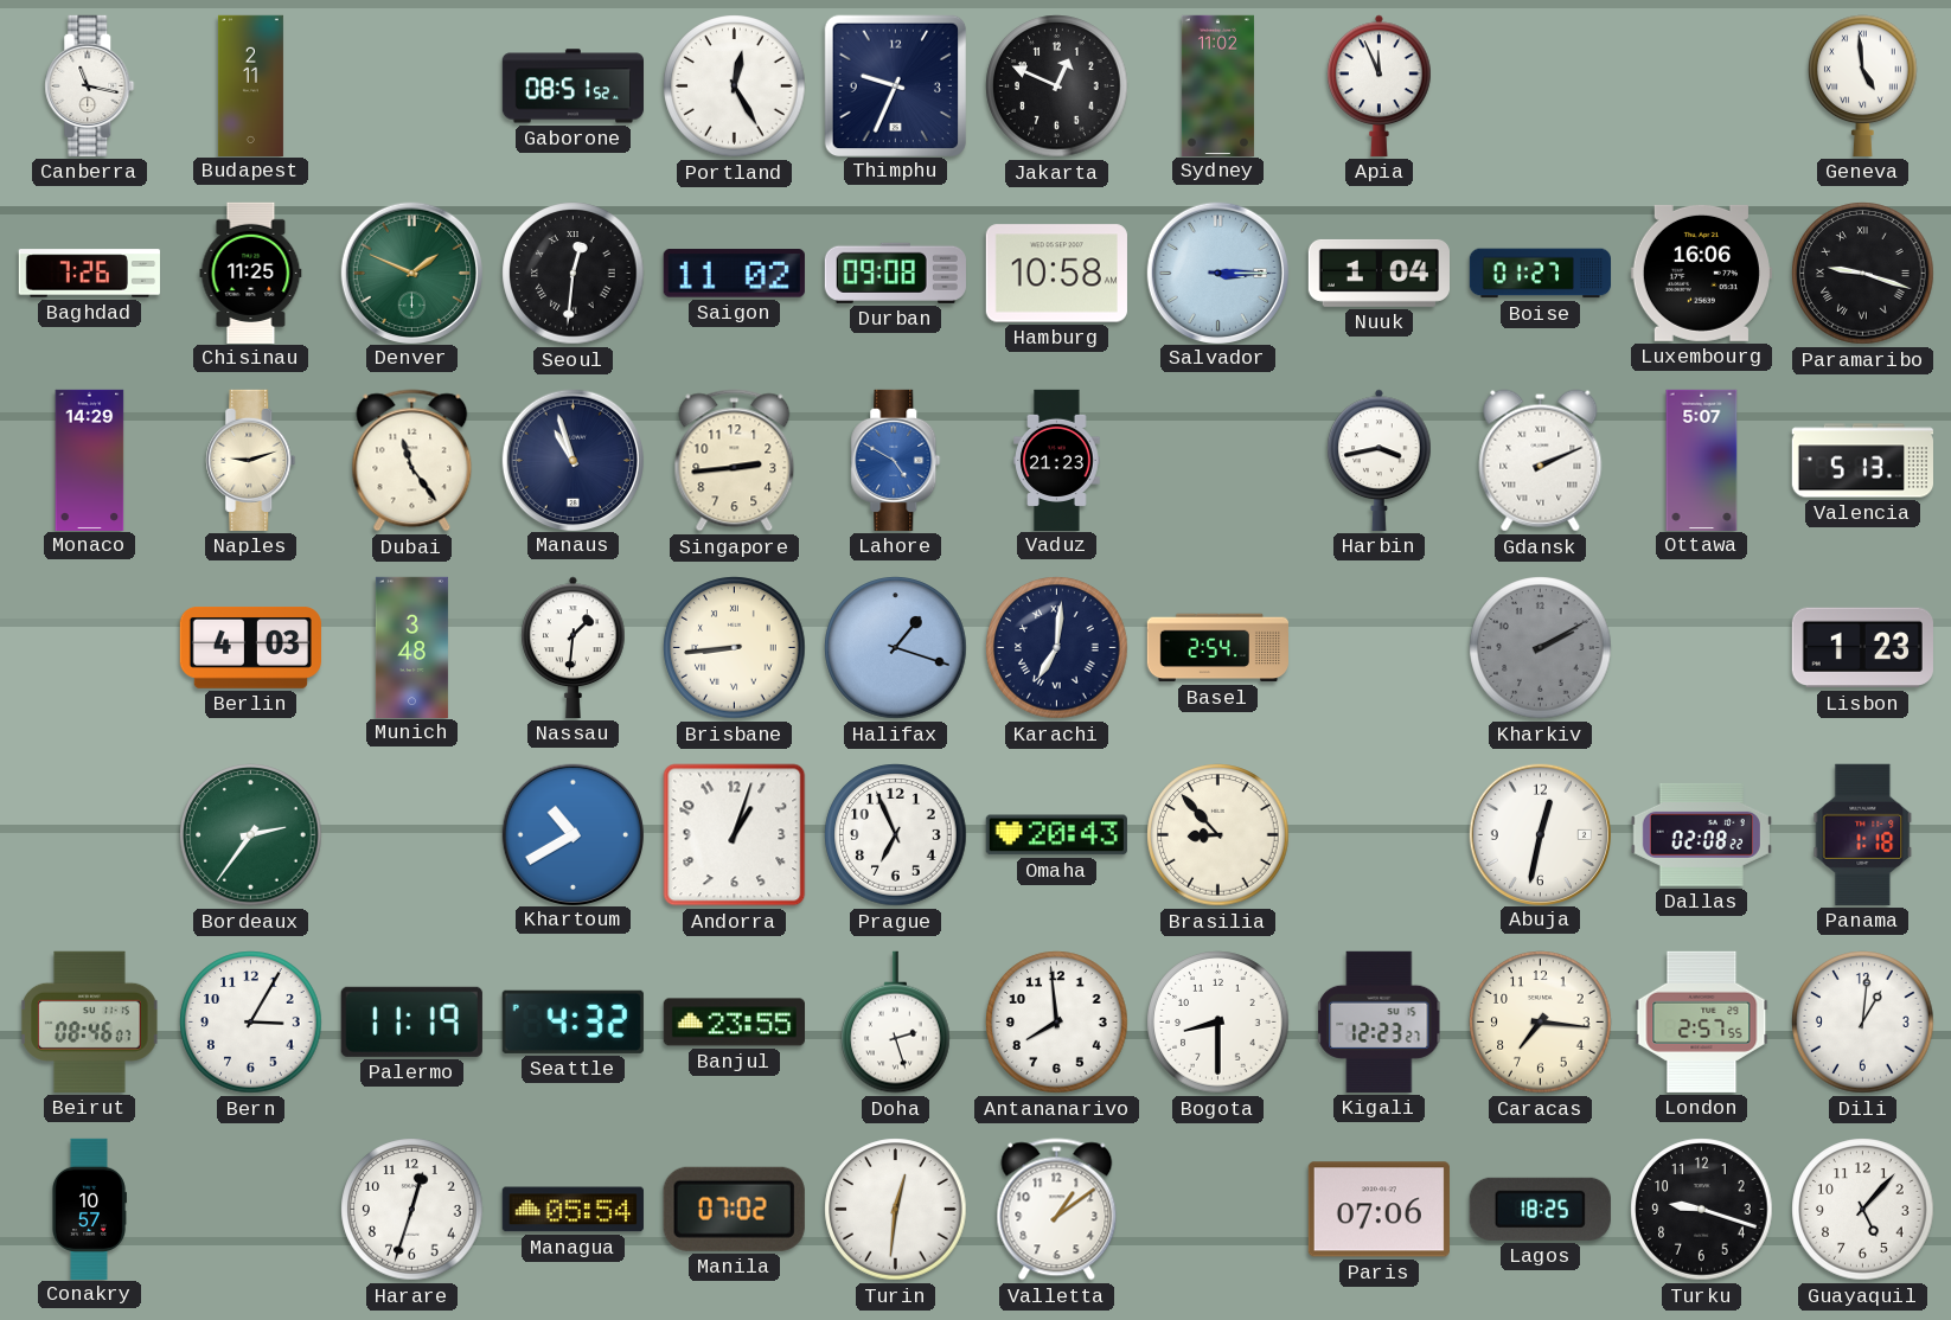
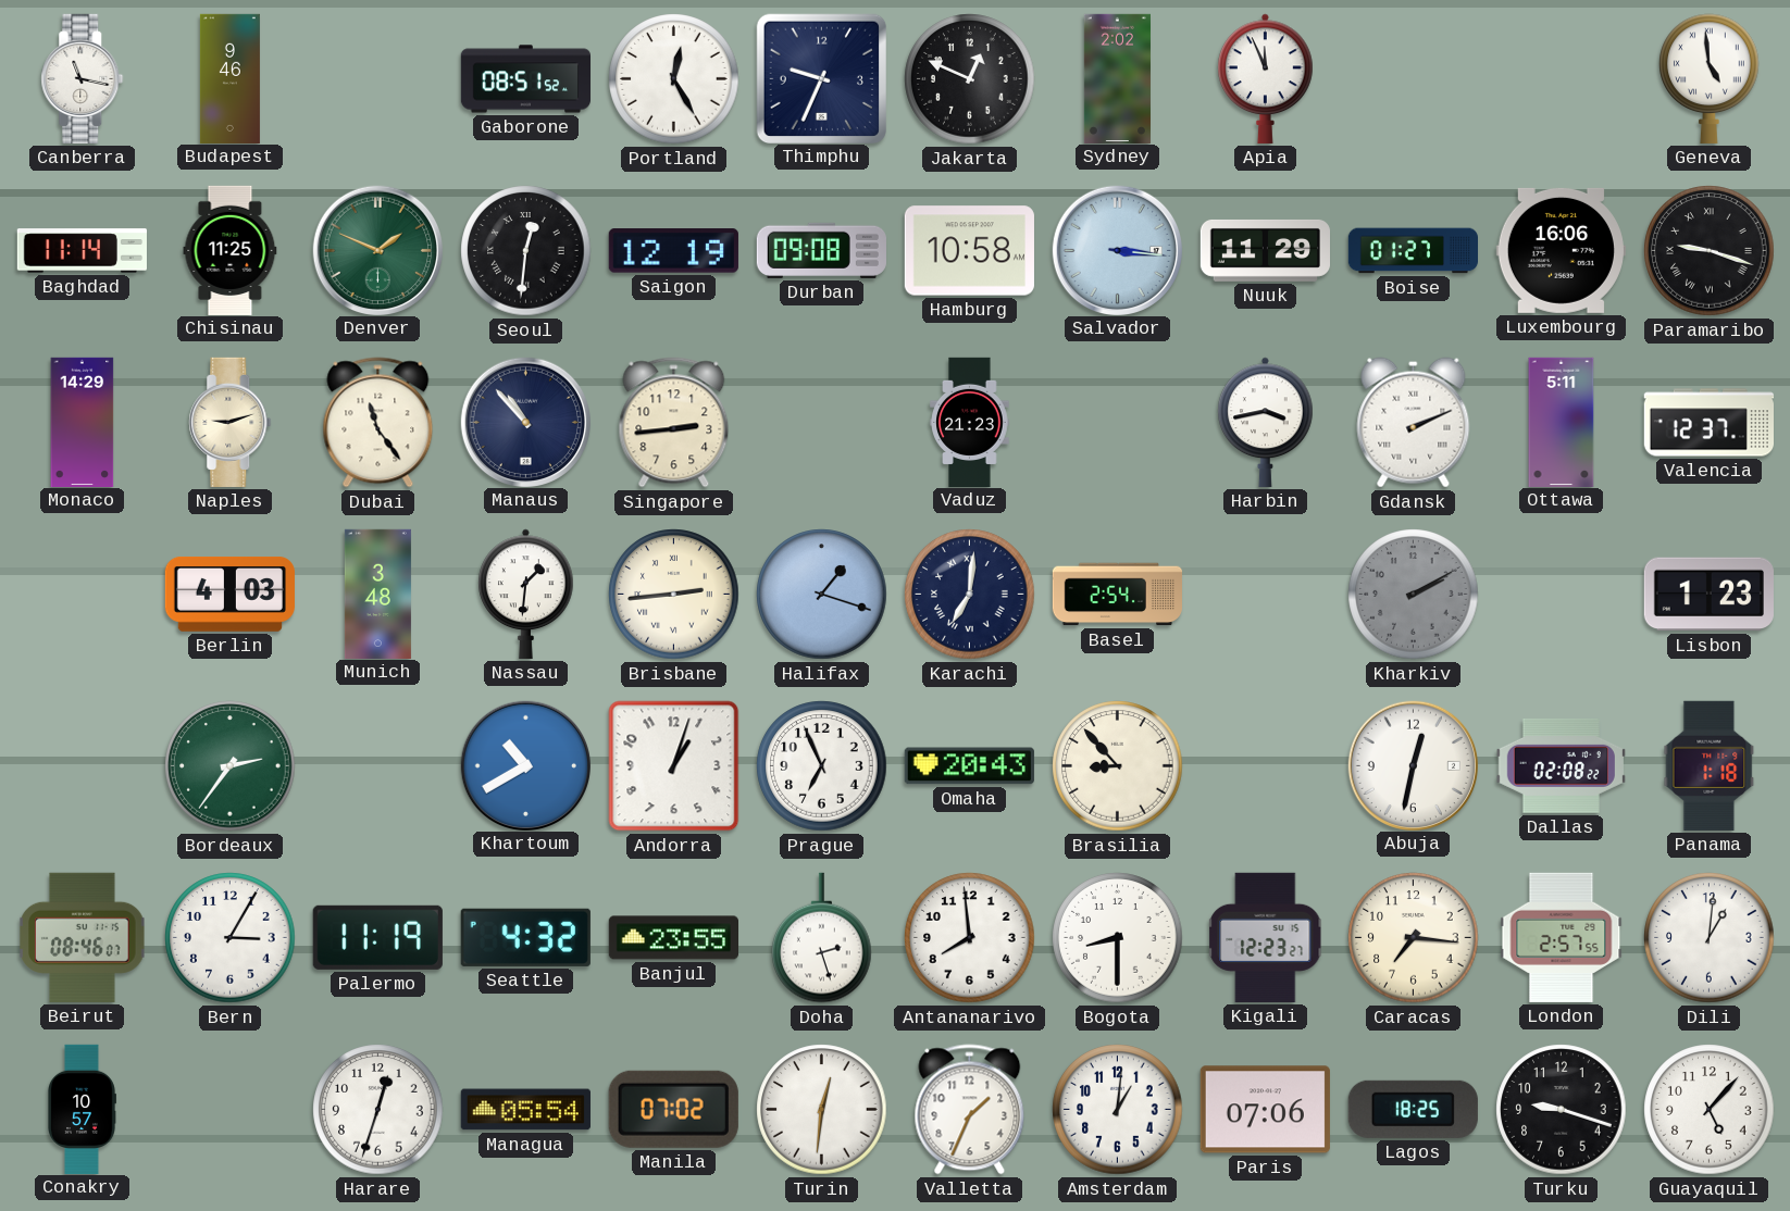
Budapest: 2:11 -> 9:46
Sydney: 11:02 -> 2:02
Baghdad: 7:26 -> 11:14
Saigon: 11:02 -> 12:19
Salvador: 3:15 -> 3:16
Nuuk: 1:04 -> 11:29
Manaus: 10:57 -> 10:53
Lahore: 4:50 -> none
Ottawa: 5:07 -> 5:11
Valencia: 5:13 -> 12:37
Brisbane: 8:44 -> 2:44
Valletta: 1:09 -> 1:34
Amsterdam: none -> 1:01
